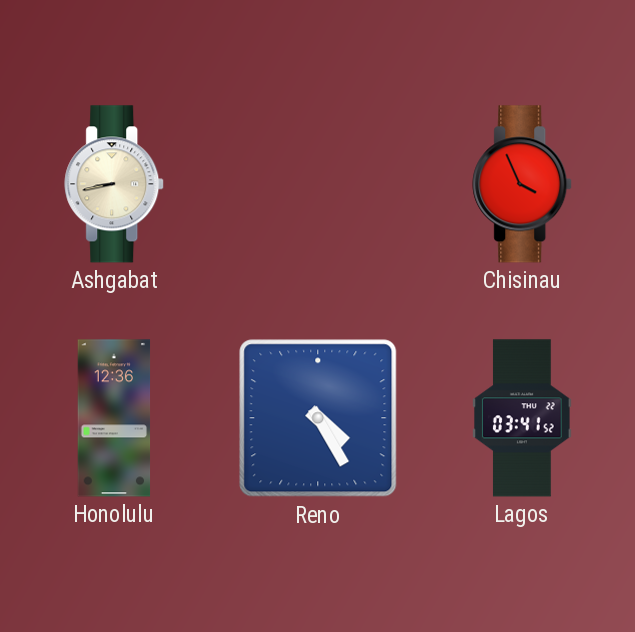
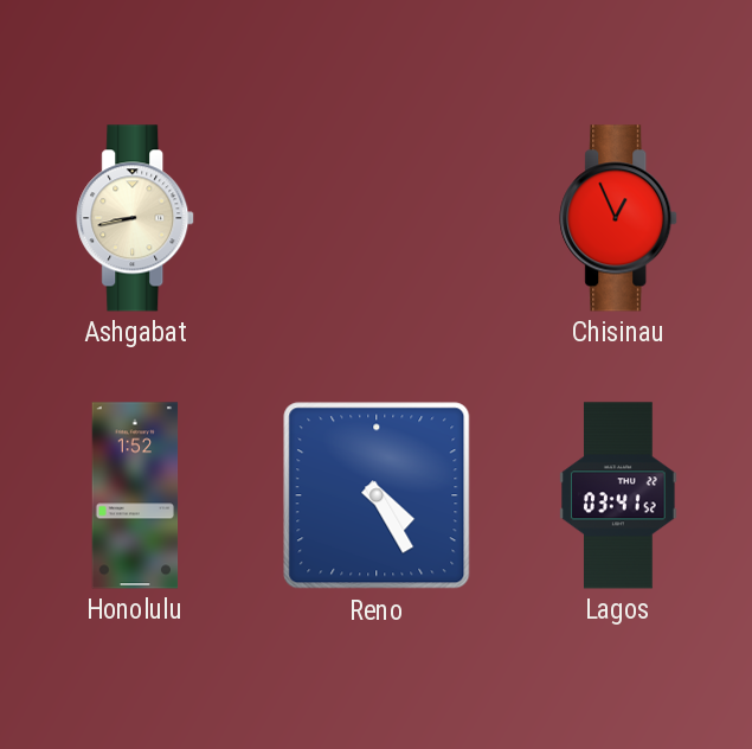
Chisinau: 3:56 -> 12:56
Honolulu: 12:36 -> 1:52
